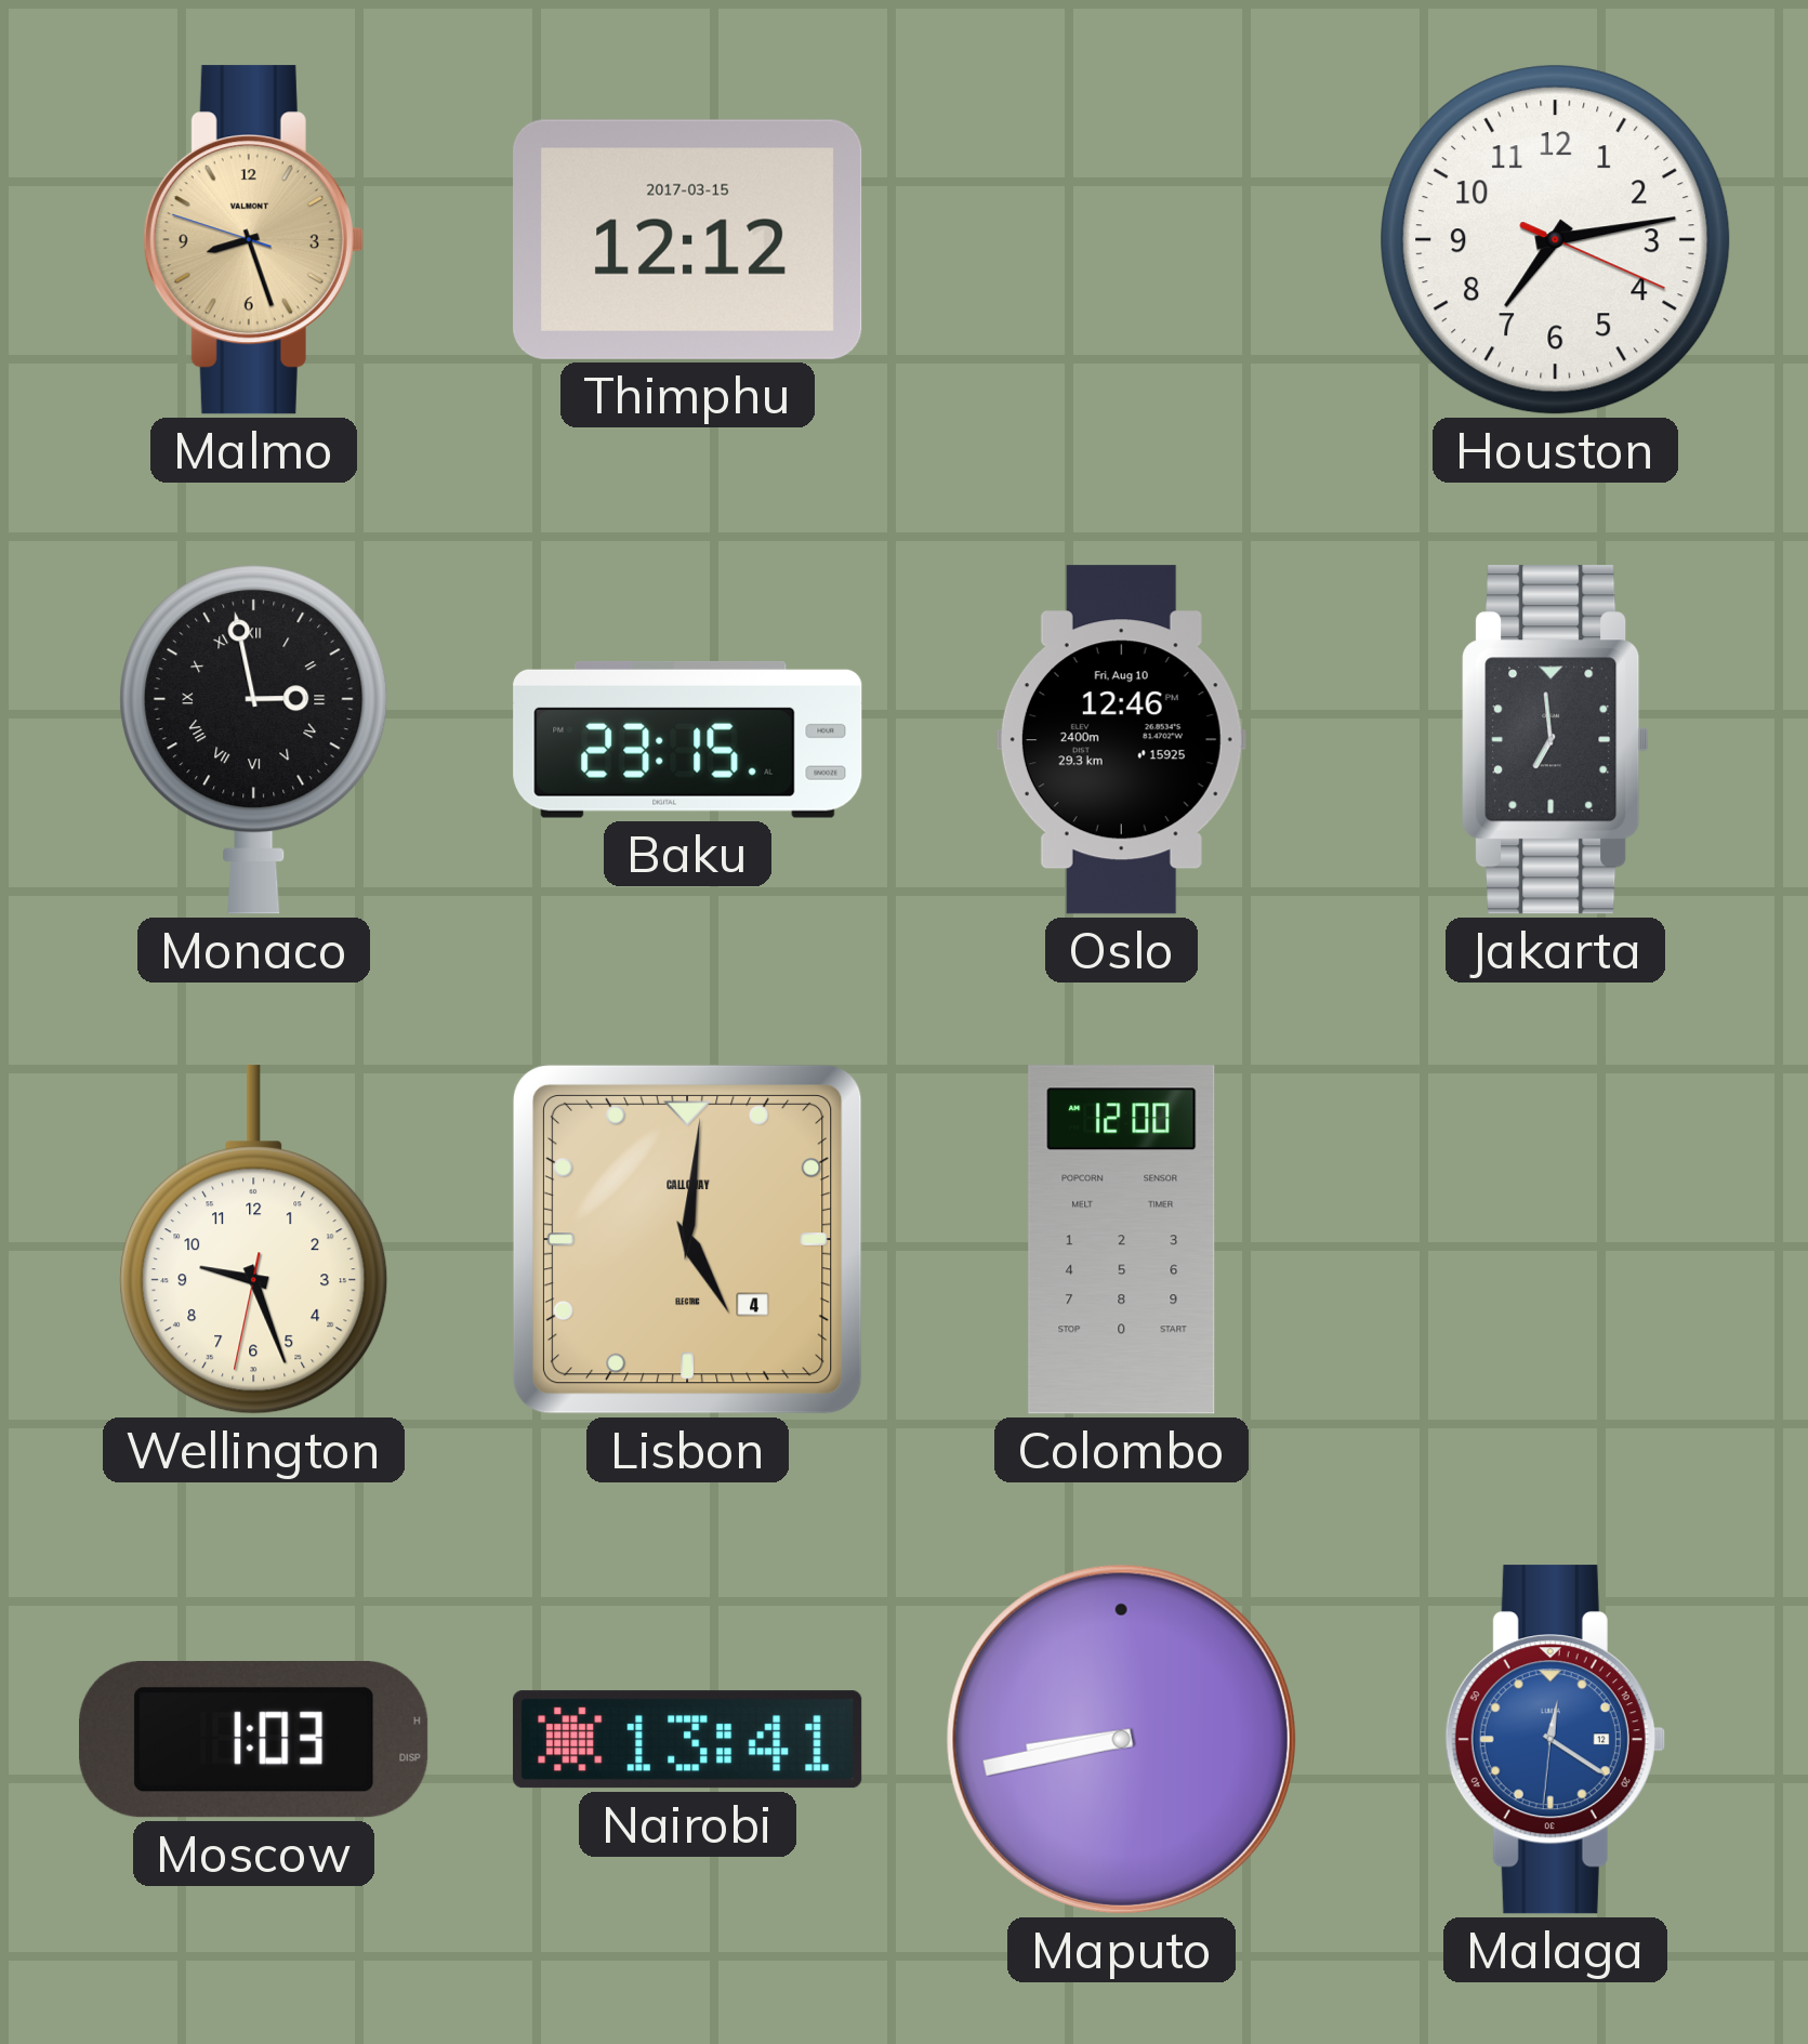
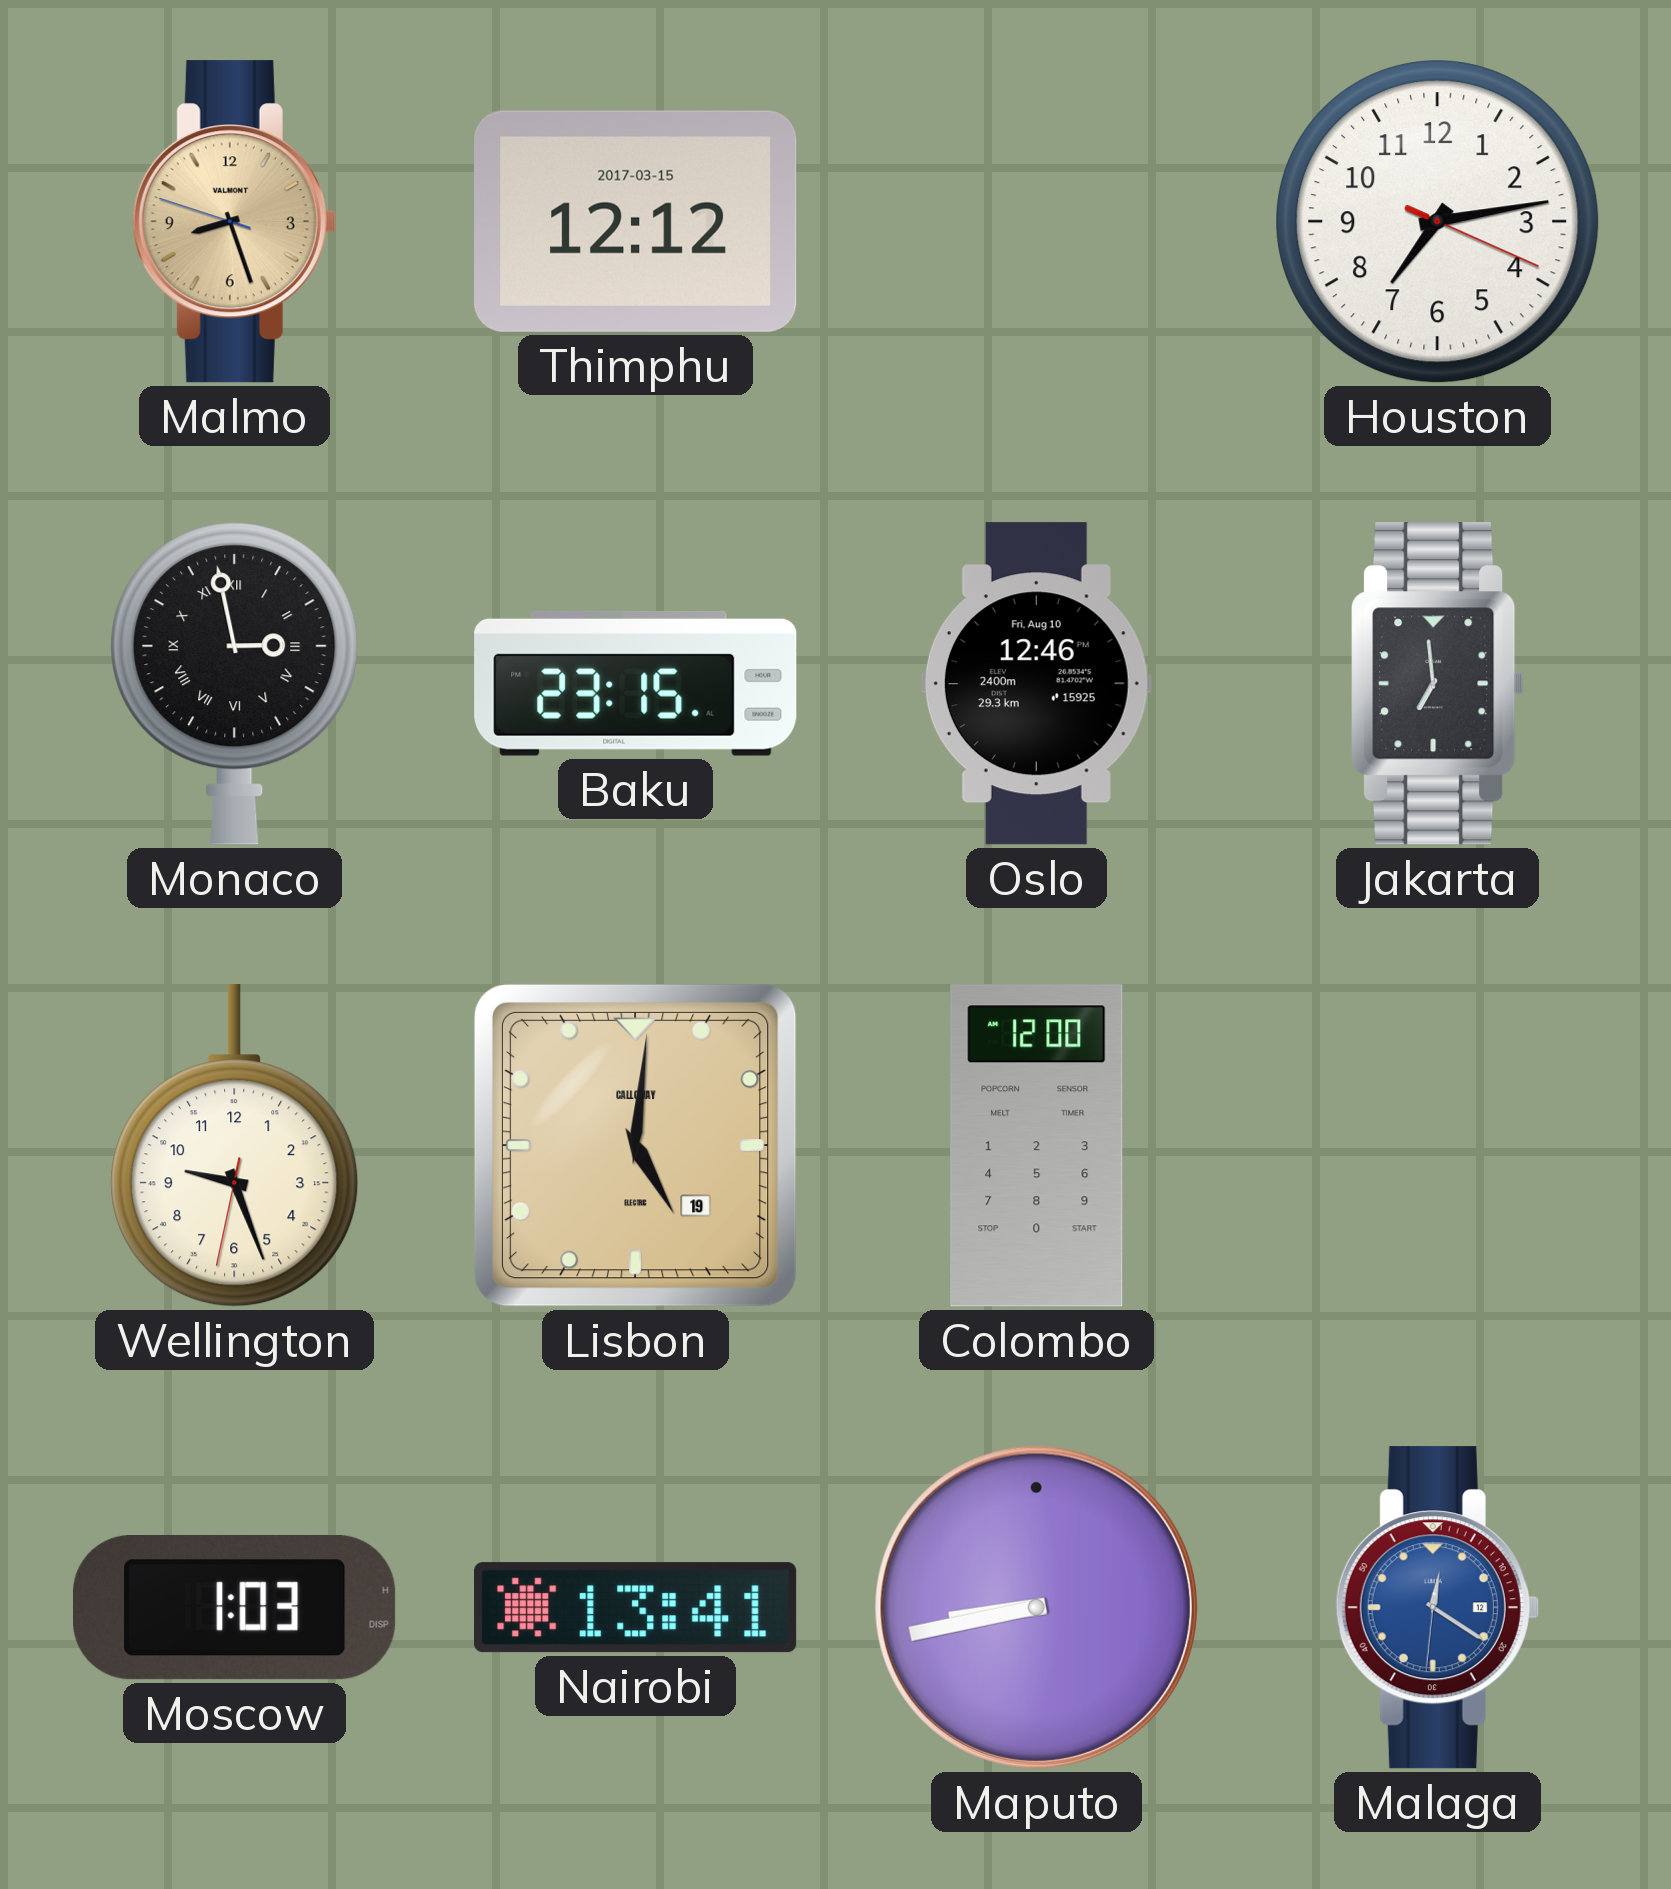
Lisbon date: 4 -> 19
